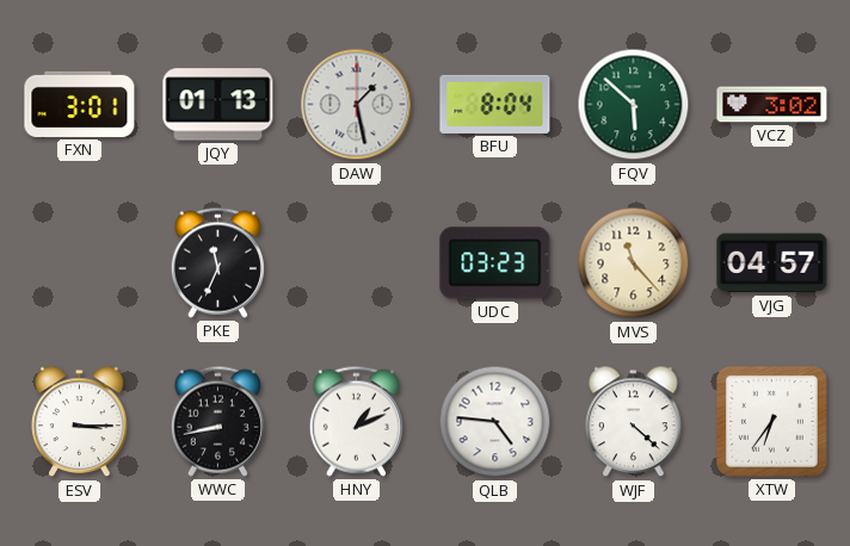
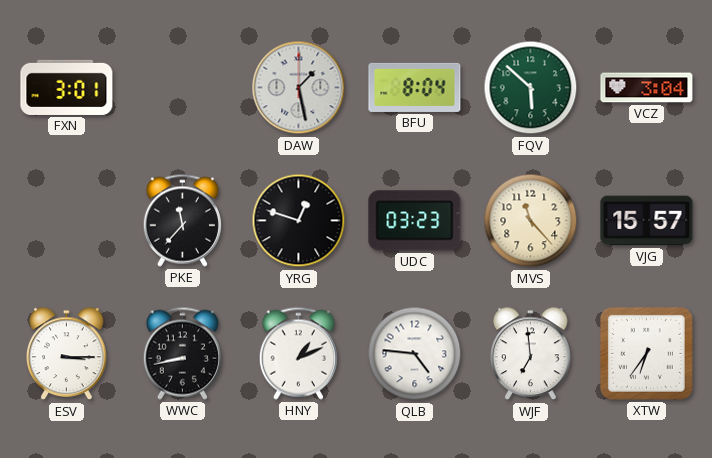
JQY: 01:13 -> none
VCZ: 3:02 -> 3:04
PKE: 11:34 -> 11:37
YRG: none -> 12:48
VJG: 04:57 -> 15:57
WJF: 4:22 -> 6:59
